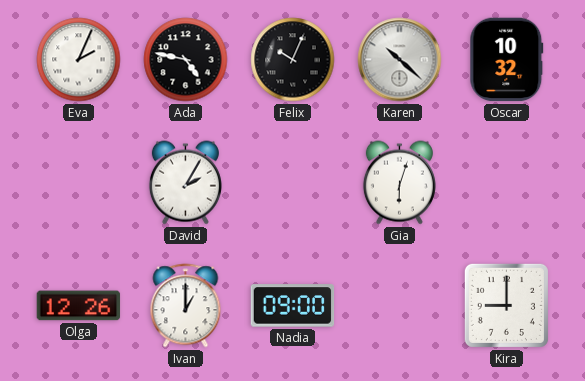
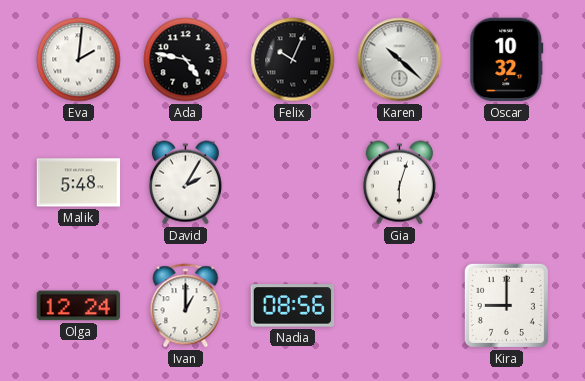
Eva: 2:04 -> 2:01
Malik: none -> 5:48
Olga: 12:26 -> 12:24
Nadia: 09:00 -> 08:56
